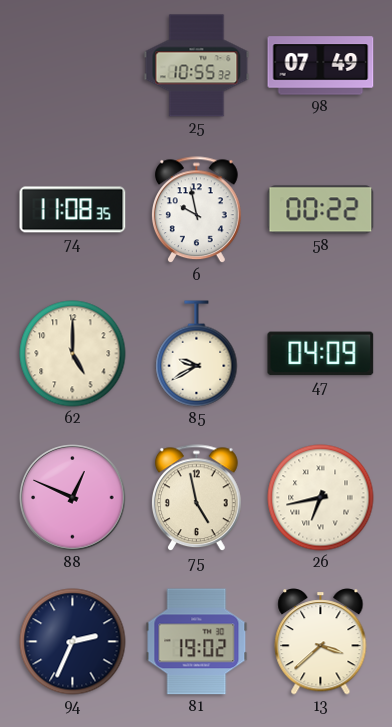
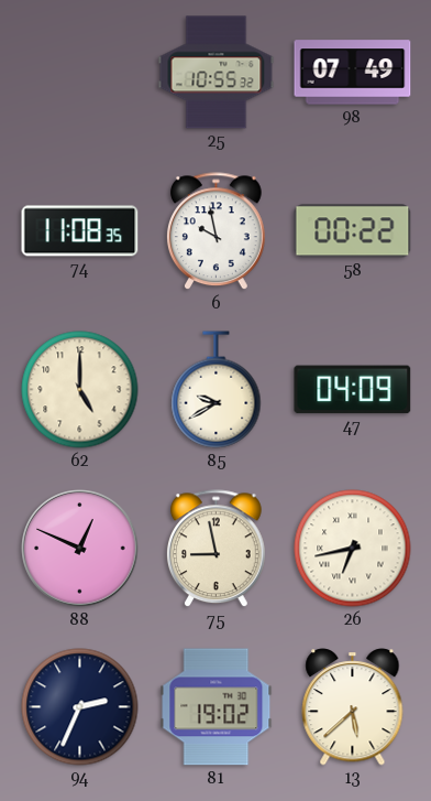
75: 4:58 -> 8:58
13: 3:38 -> 5:38
